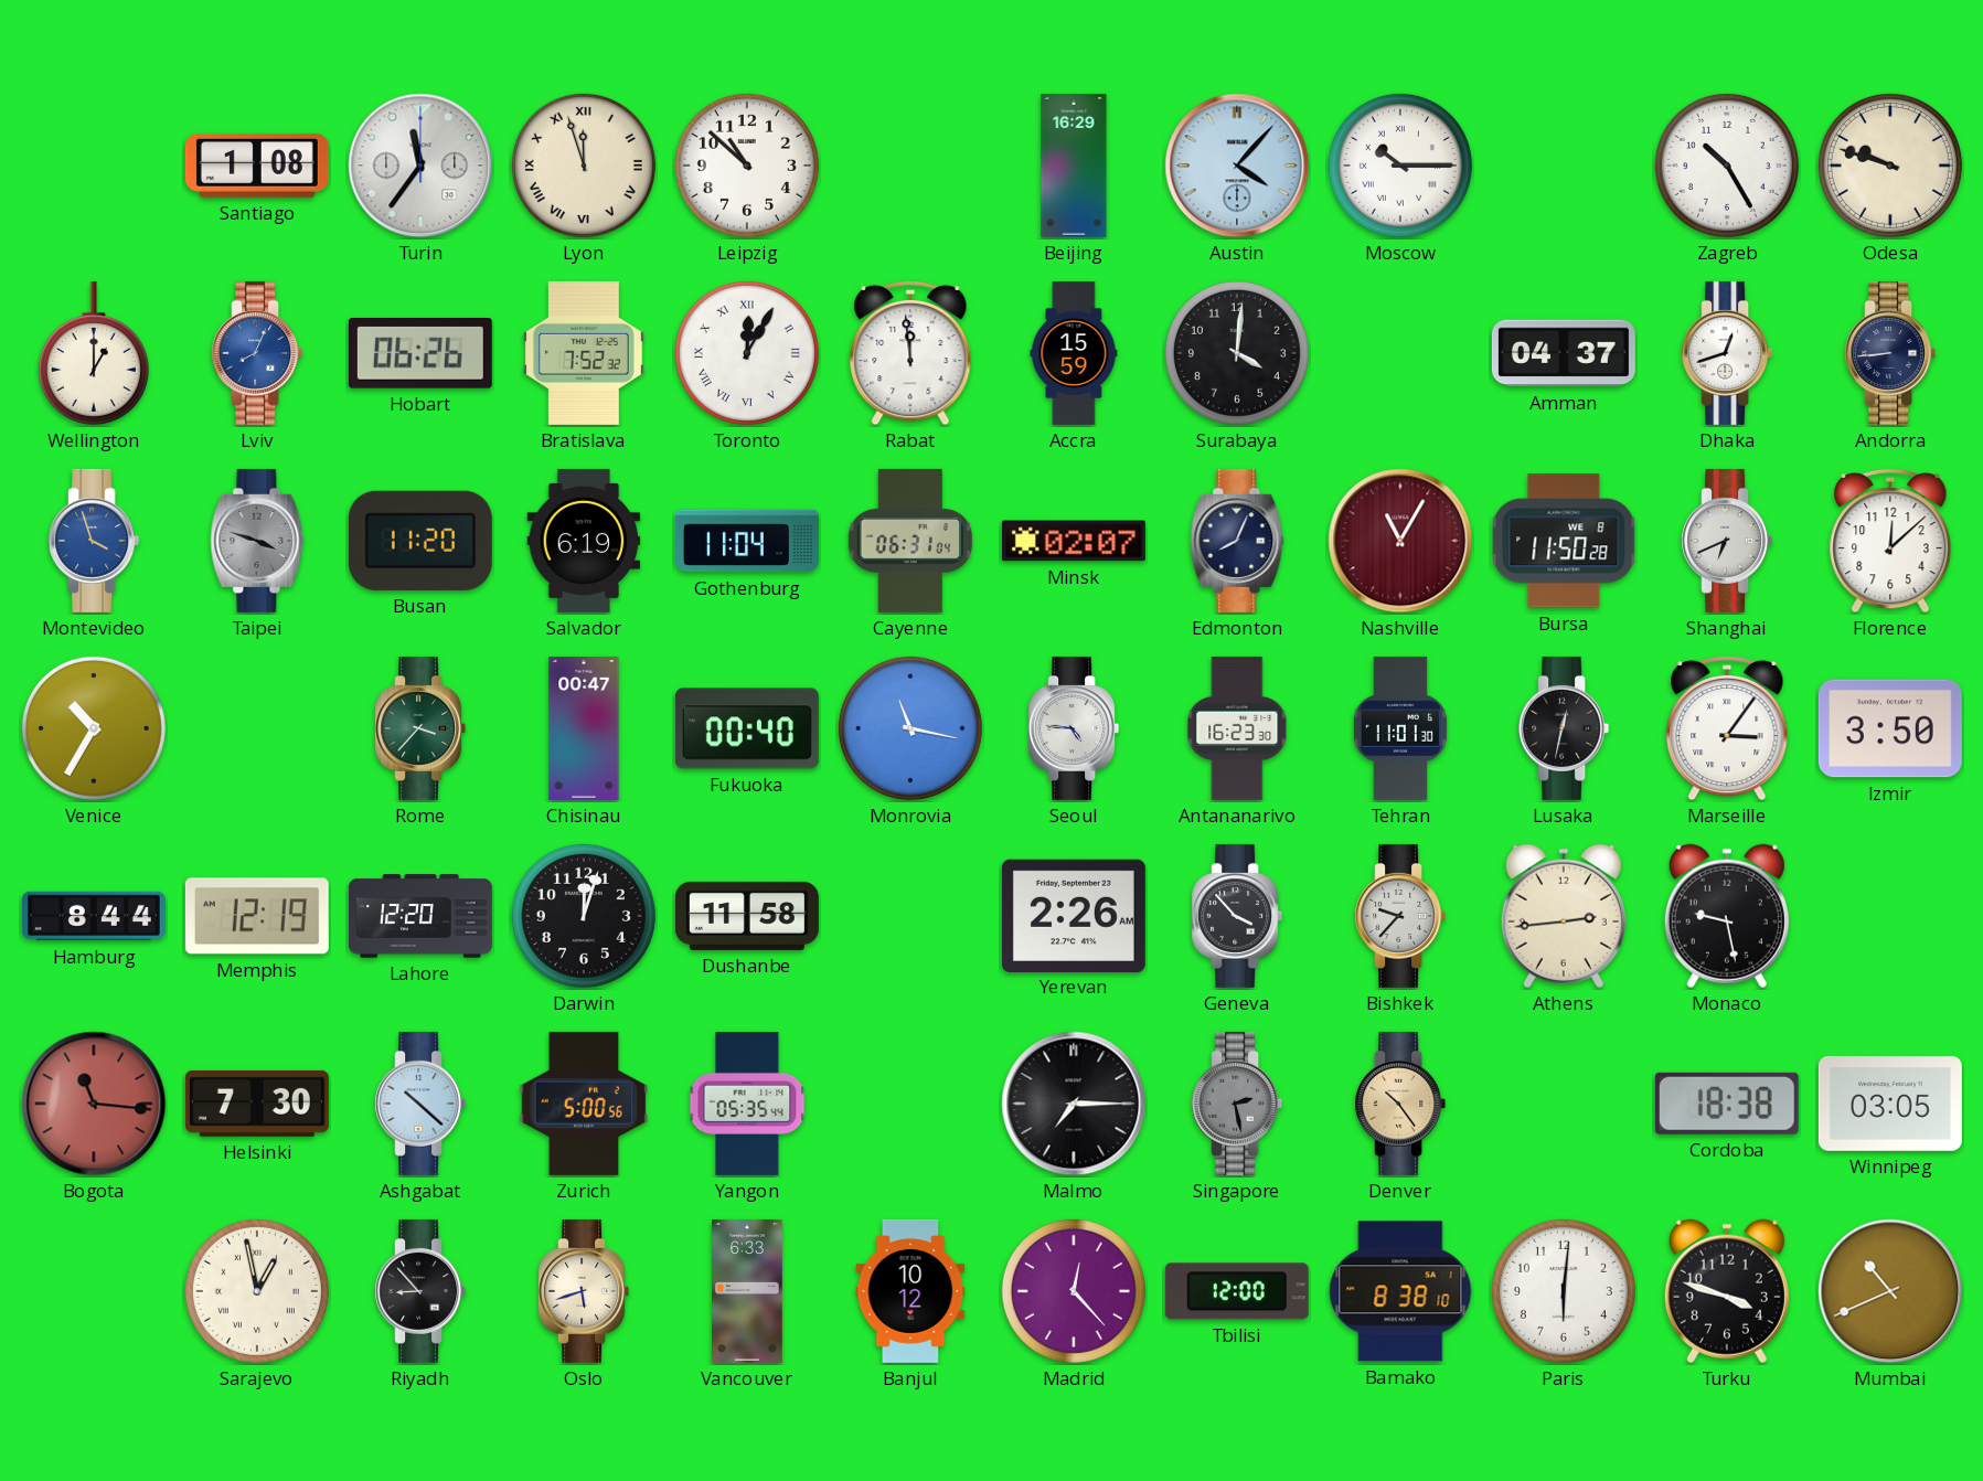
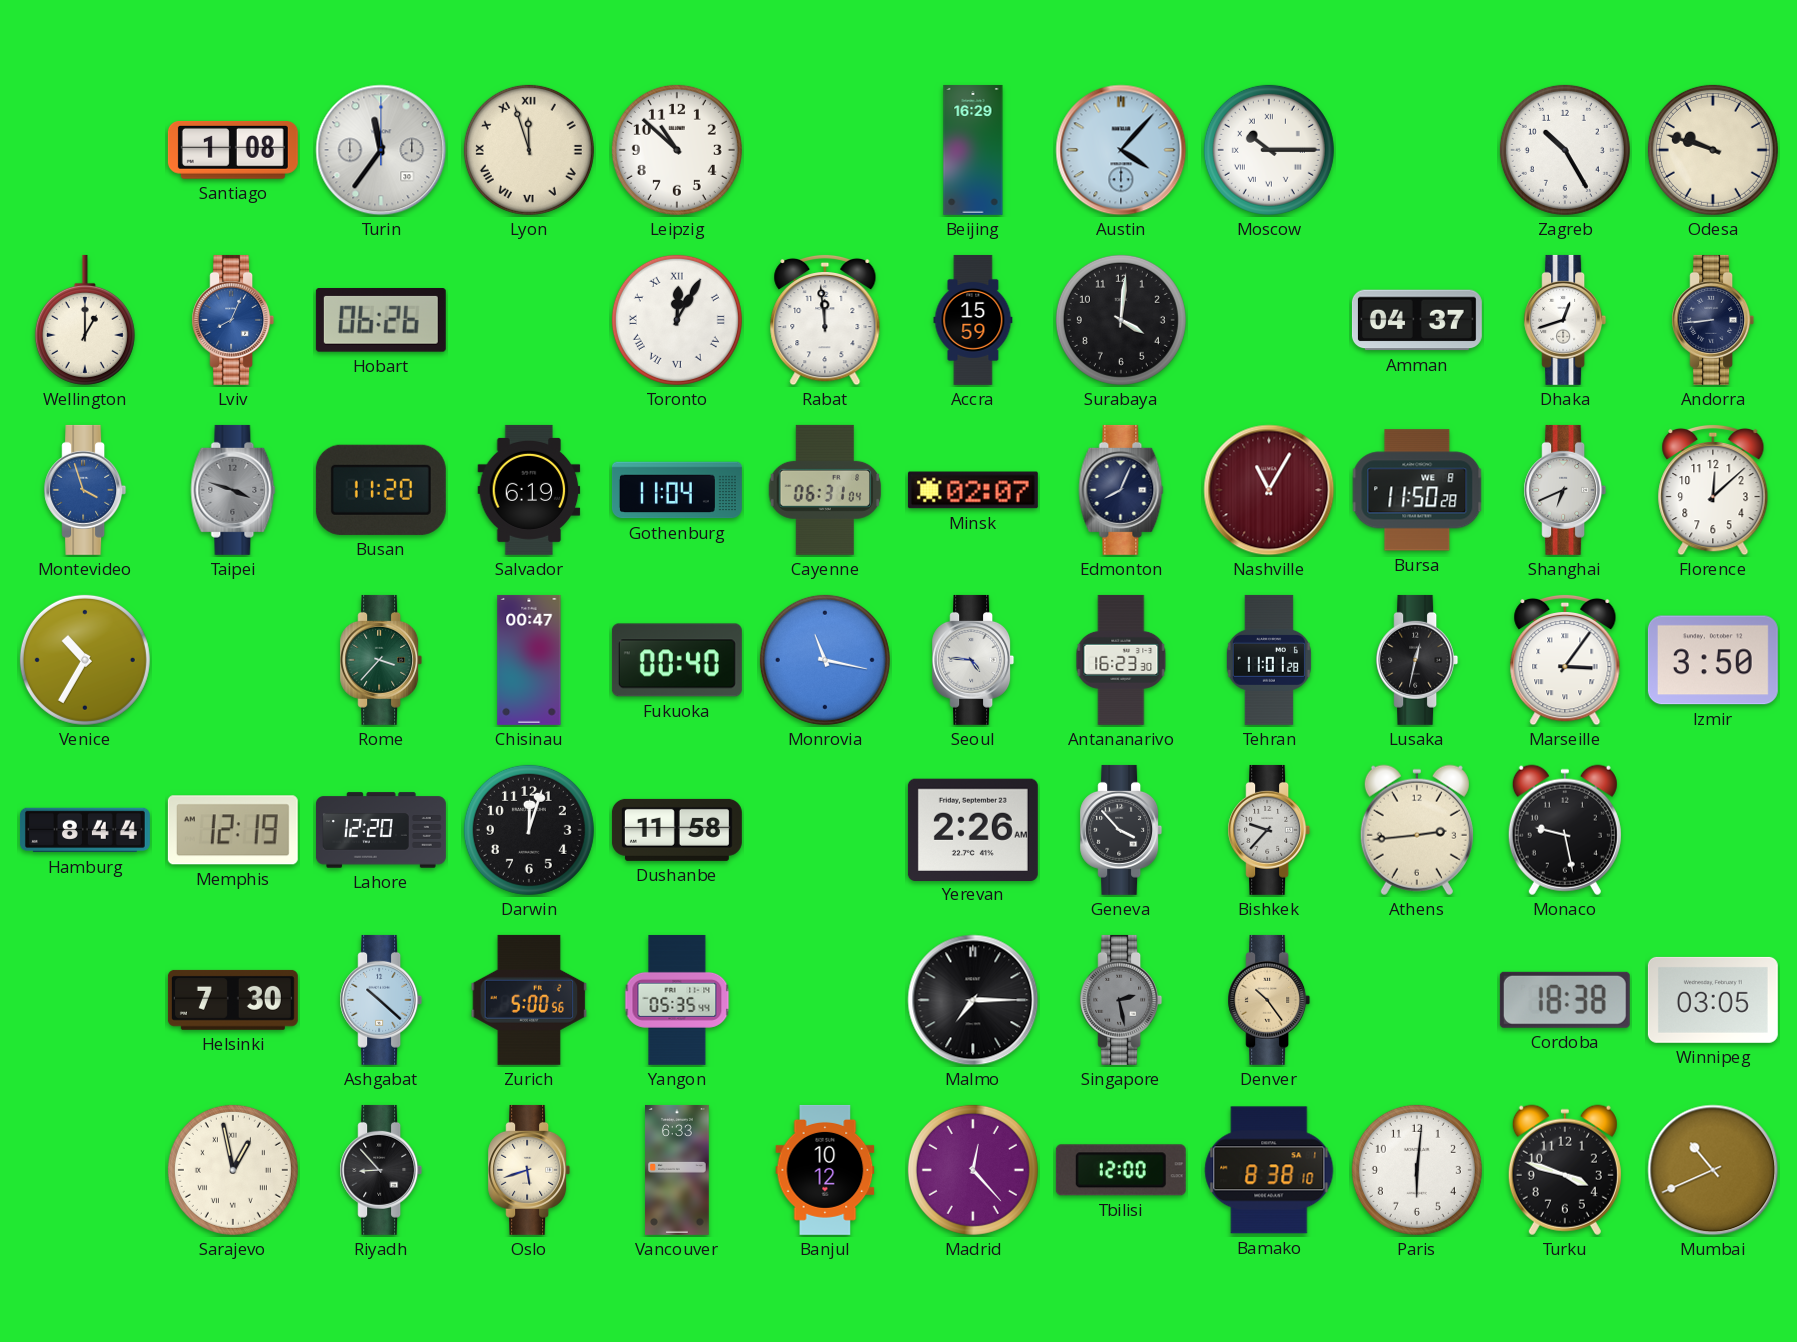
Bratislava: 7:52 -> none
Tehran: 11:01:30 -> 11:01:28
Bogota: 11:16 -> none
